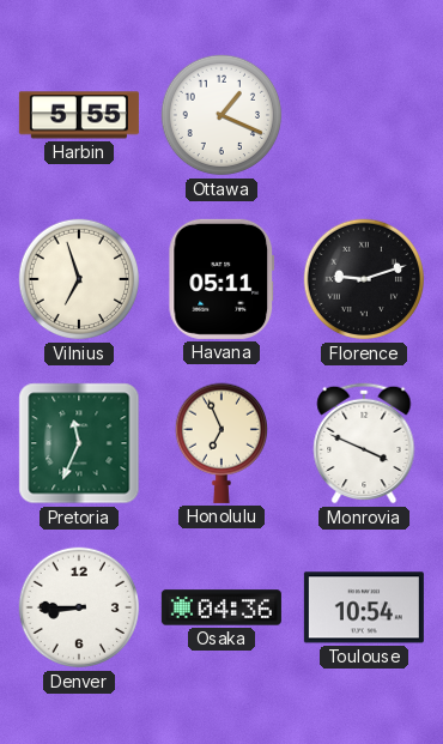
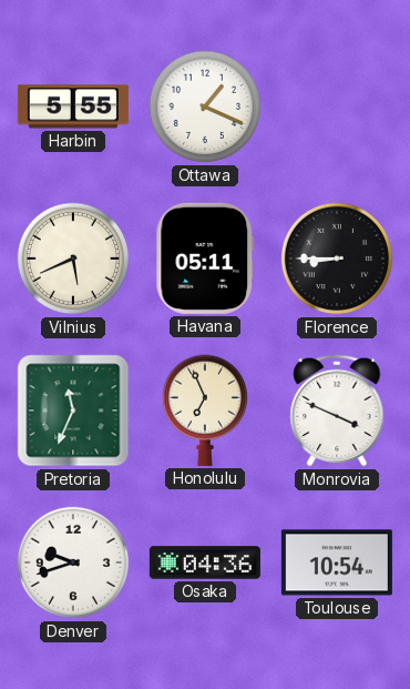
Vilnius: 6:57 -> 5:41
Florence: 9:12 -> 8:45
Denver: 8:45 -> 9:42
